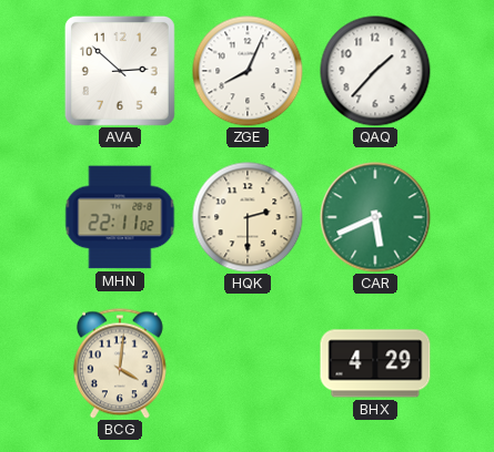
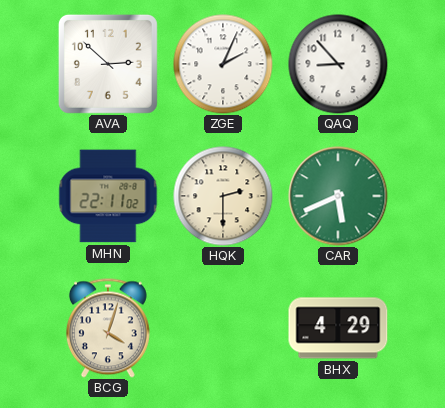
ZGE: 8:04 -> 2:04
QAQ: 1:37 -> 8:53
BCG: 4:01 -> 4:03
